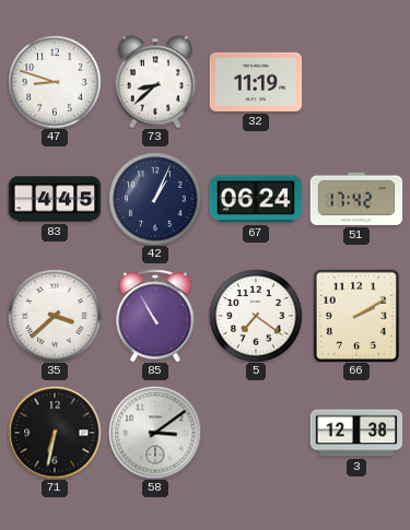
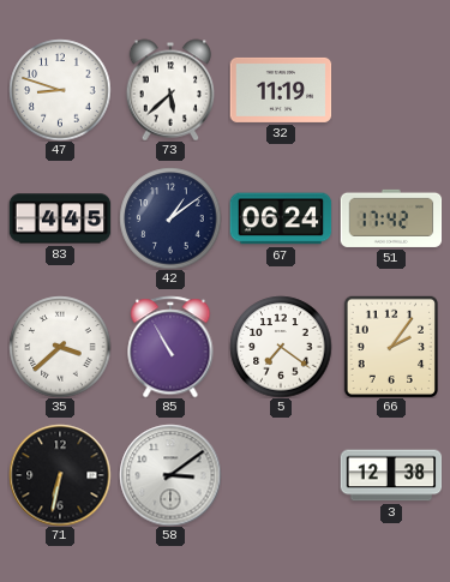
73: 8:38 -> 5:38
42: 1:04 -> 1:09
66: 2:10 -> 2:06
